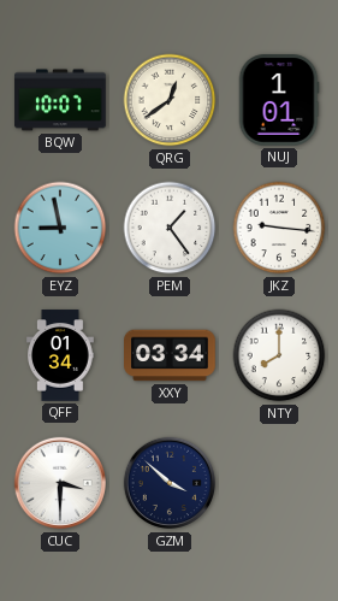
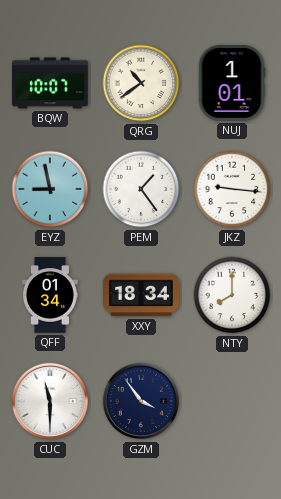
QRG: 12:39 -> 10:39
XXY: 03:34 -> 18:34
CUC: 3:30 -> 11:30
GZM: 3:52 -> 3:54
